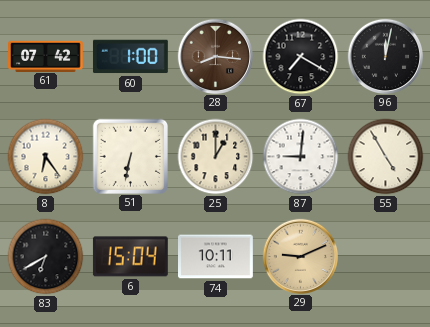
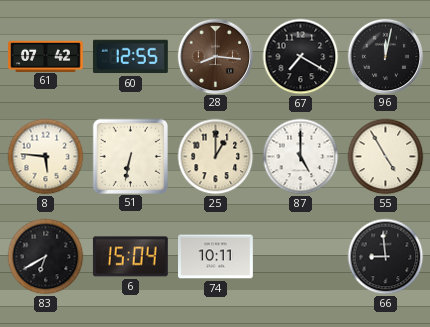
60: 1:00 -> 12:55
8: 6:24 -> 5:46
87: 9:01 -> 5:00
29: 9:11 -> none
66: none -> 8:59
